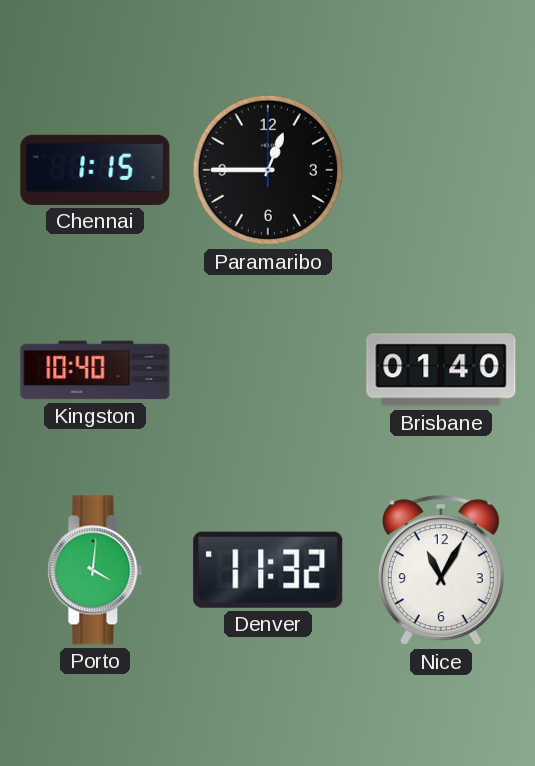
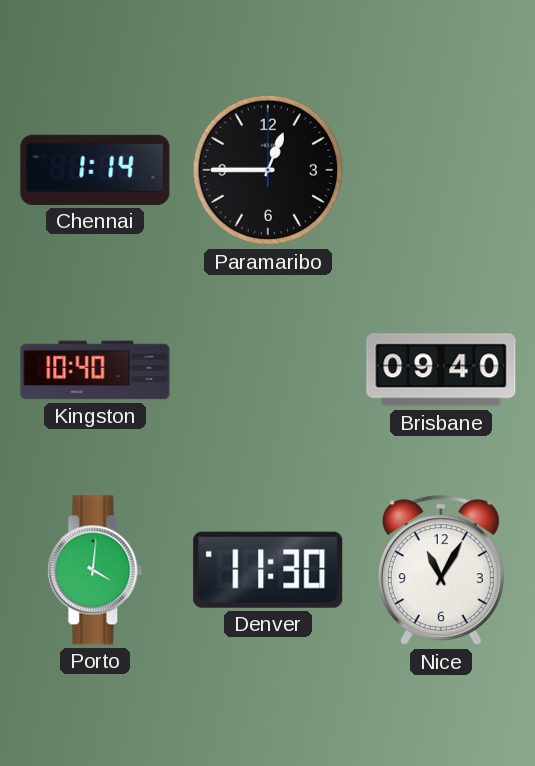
Chennai: 1:15 -> 1:14
Brisbane: 01:40 -> 09:40
Denver: 11:32 -> 11:30
